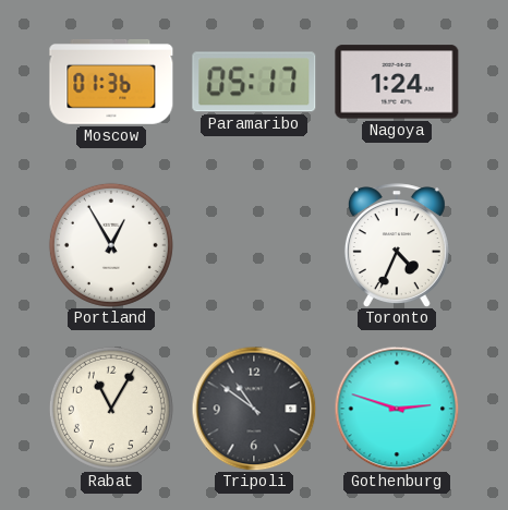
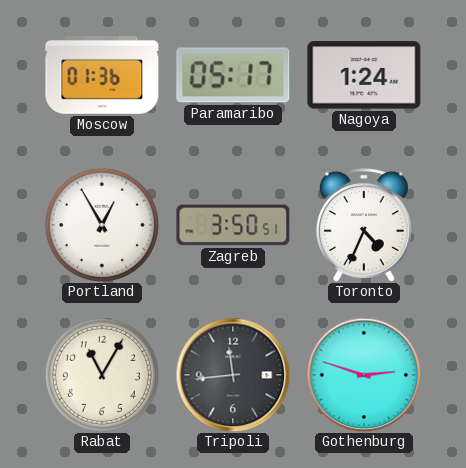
Zagreb: none -> 3:50
Tripoli: 10:51 -> 11:44
